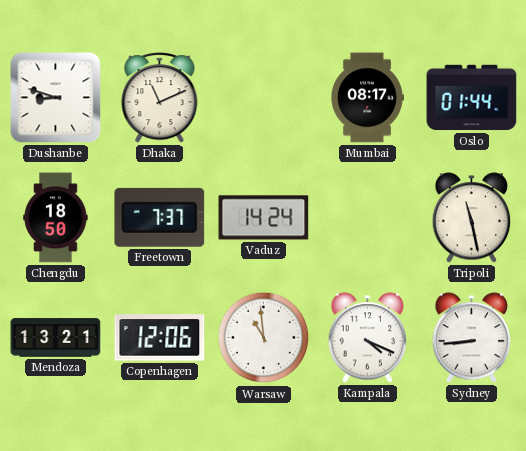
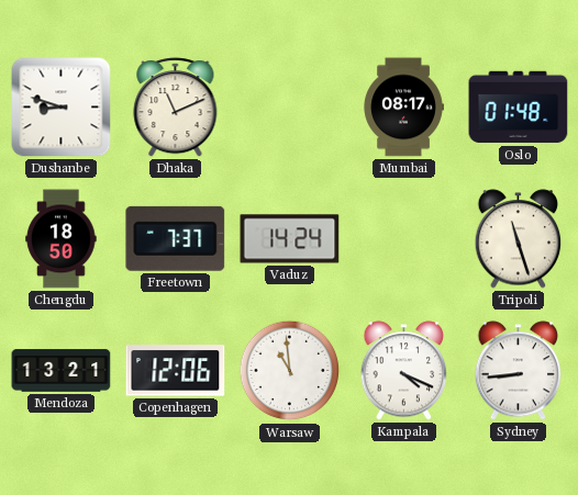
Oslo: 01:44 -> 01:48
Tripoli: 11:28 -> 11:27
